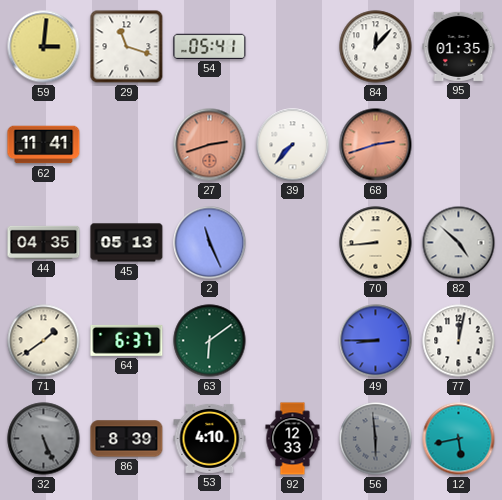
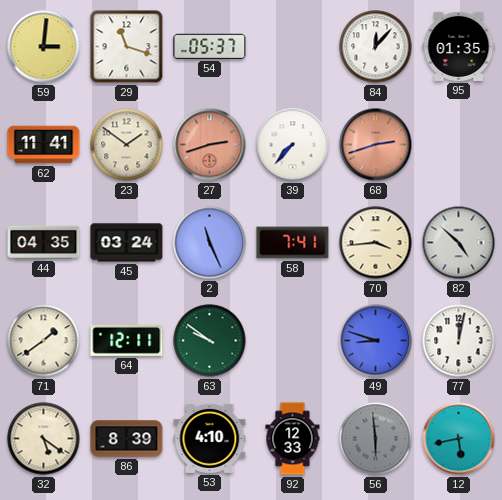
54: 05:41 -> 05:37
23: none -> 1:51
45: 05:13 -> 03:24
58: none -> 7:41
70: 8:44 -> 3:44
64: 6:37 -> 12:11
63: 6:09 -> 9:51
49: 8:45 -> 8:48
32: 5:26 -> 5:21
32 dial: grey -> cream
